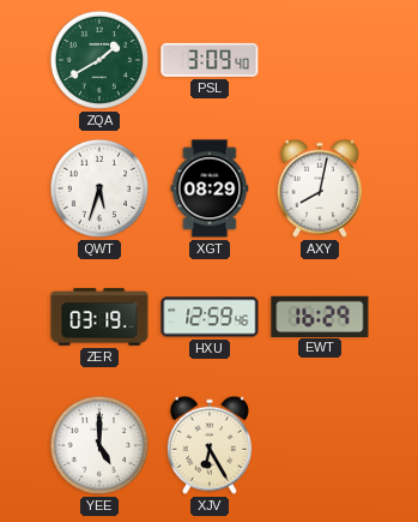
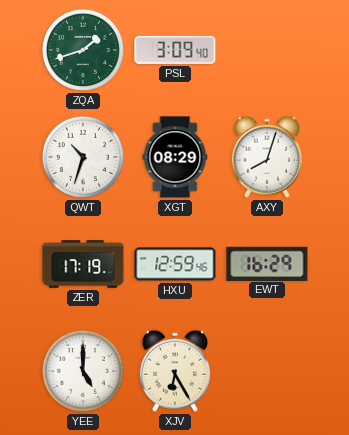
ZQA: 1:40 -> 1:42
QWT: 5:33 -> 10:33
AXY: 8:02 -> 8:03
ZER: 03:19 -> 17:19
